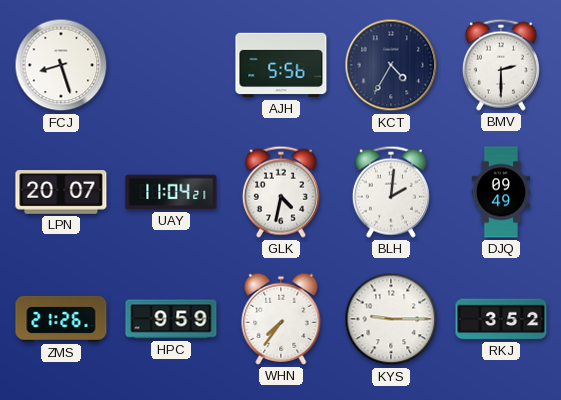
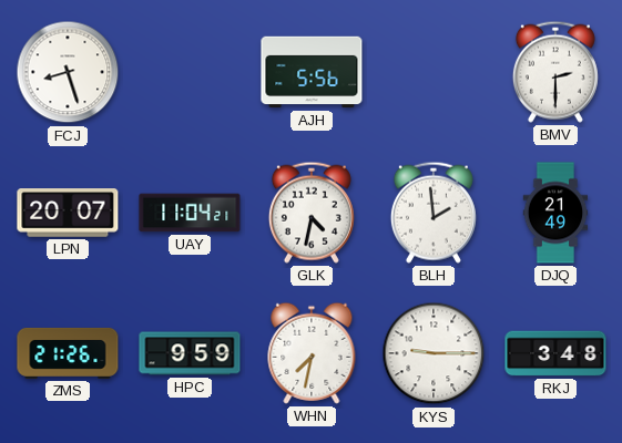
KCT: 4:35 -> none
BLH: 2:01 -> 1:59
DJQ: 09:49 -> 21:49
WHN: 7:36 -> 7:32
RKJ: 3:52 -> 3:48
